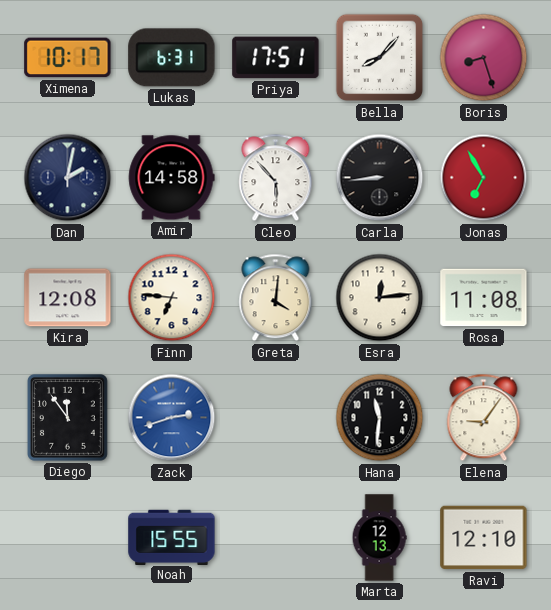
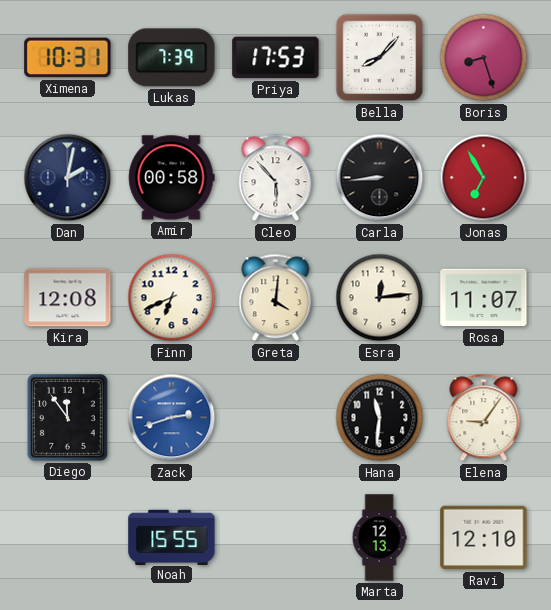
Ximena: 10:17 -> 10:31
Lukas: 6:31 -> 7:39
Priya: 17:51 -> 17:53
Amir: 14:58 -> 00:58
Finn: 6:46 -> 6:41
Rosa: 11:08 -> 11:07
